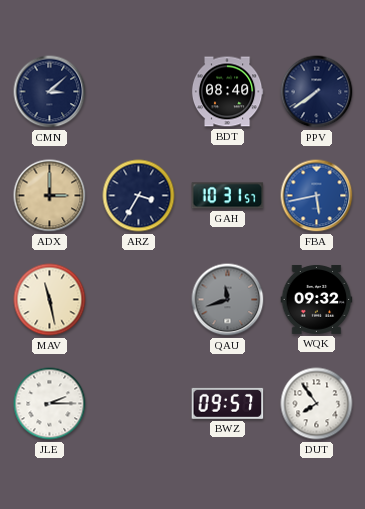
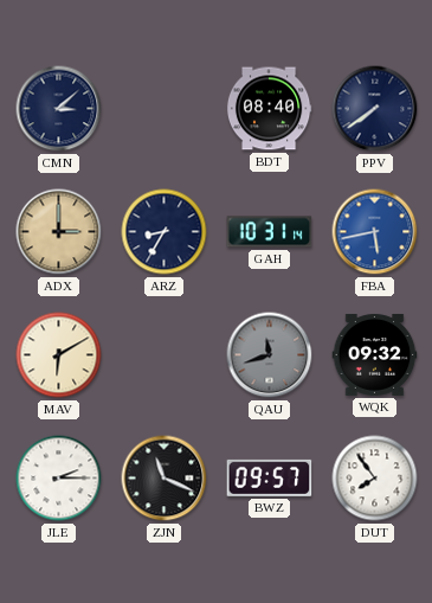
ARZ: 3:35 -> 8:35
GAH: 10:31:57 -> 10:31:14
MAV: 11:28 -> 6:10
ZJN: none -> 11:19
